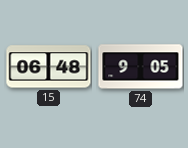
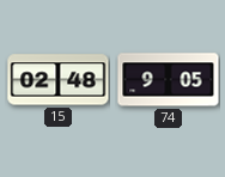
15: 06:48 -> 02:48
